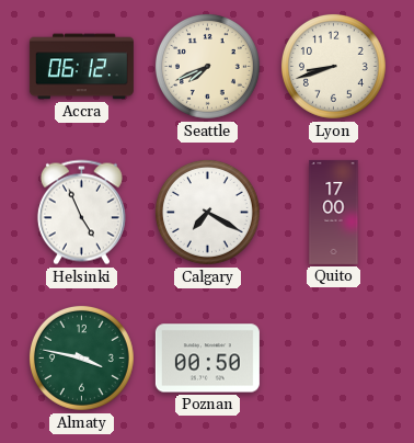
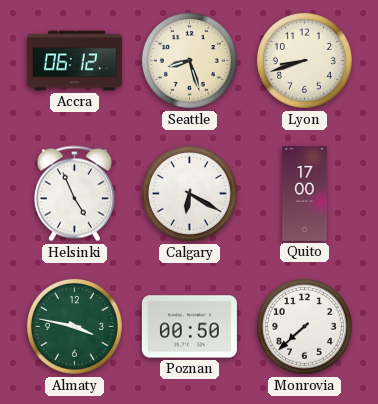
Seattle: 7:41 -> 8:27
Calgary: 7:20 -> 6:20
Monrovia: none -> 7:38
